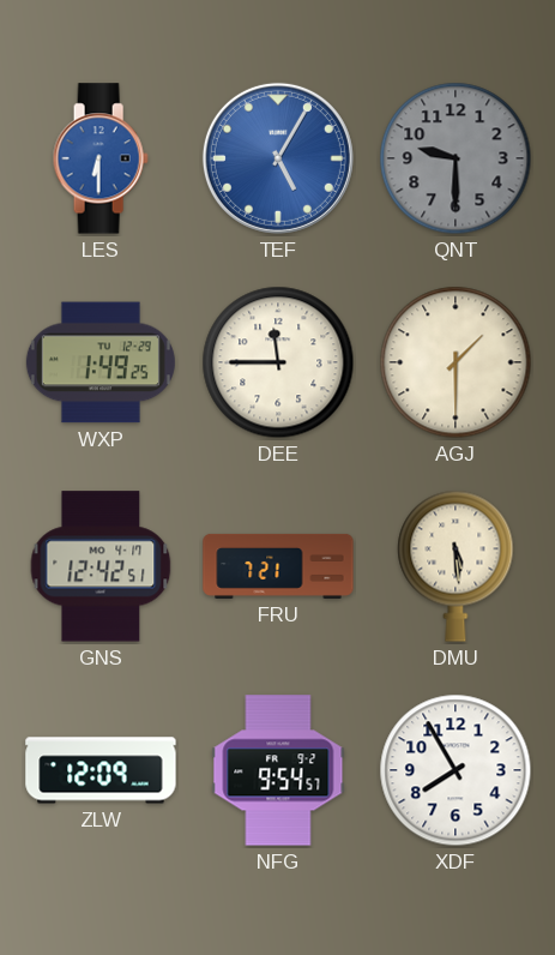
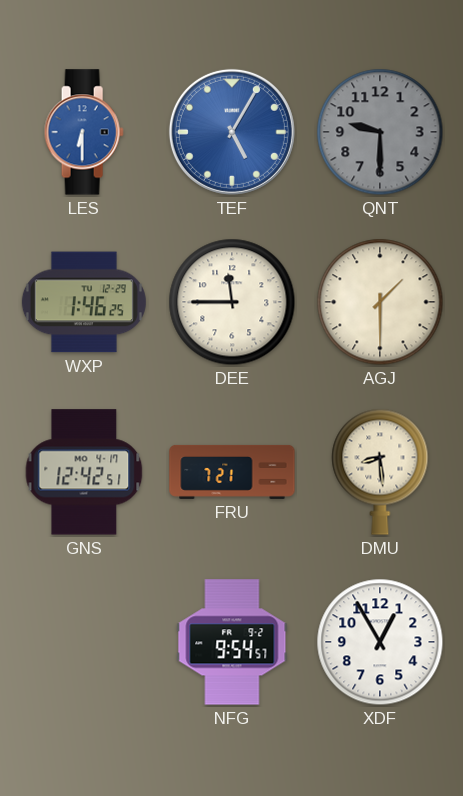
WXP: 1:49 -> 1:46
DMU: 5:29 -> 8:29
ZLW: 12:09 -> none
XDF: 7:55 -> 12:55
